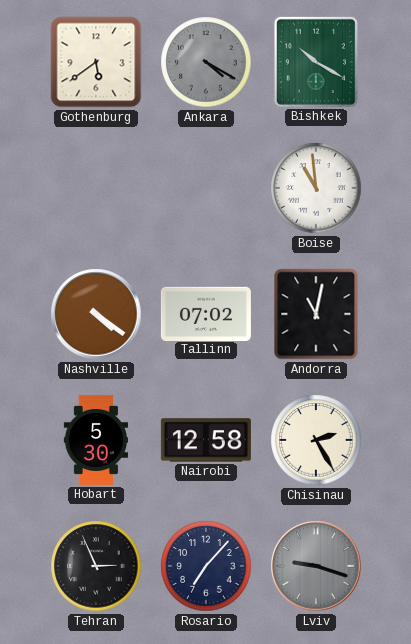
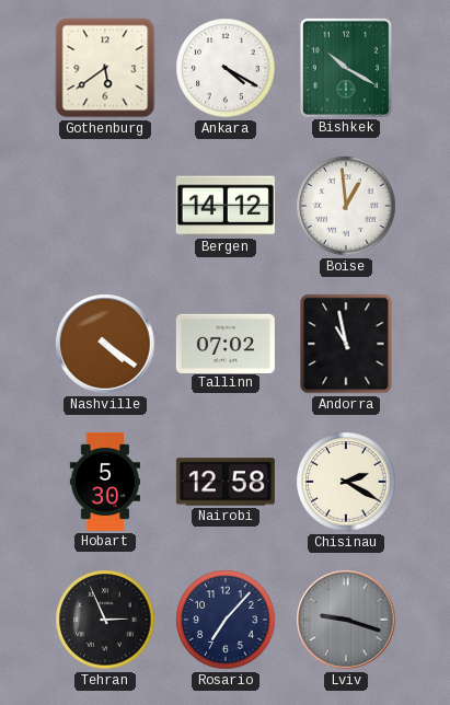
Ankara dial: grey -> white
Bergen: none -> 14:12
Boise: 10:59 -> 12:59
Andorra: 11:02 -> 10:58
Chisinau: 2:25 -> 2:20
